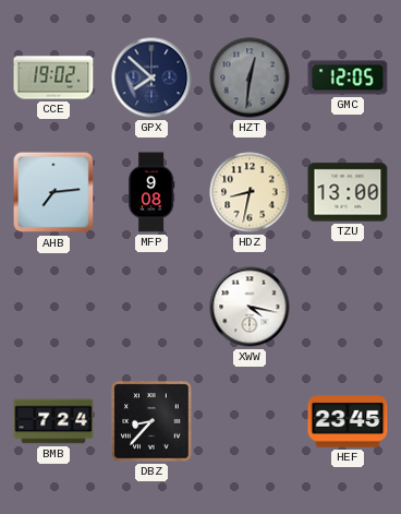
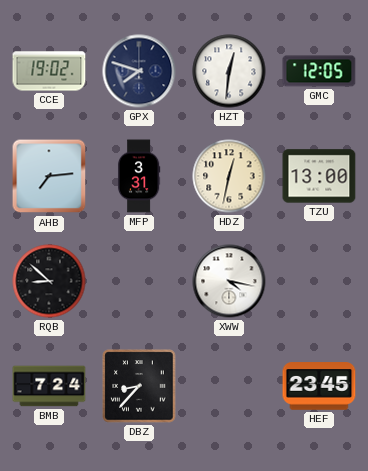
GPX: 7:52 -> 7:48
HZT dial: grey -> white
MFP: 9:08 -> 3:31
HDZ: 8:32 -> 12:32
RQB: none -> 8:52
